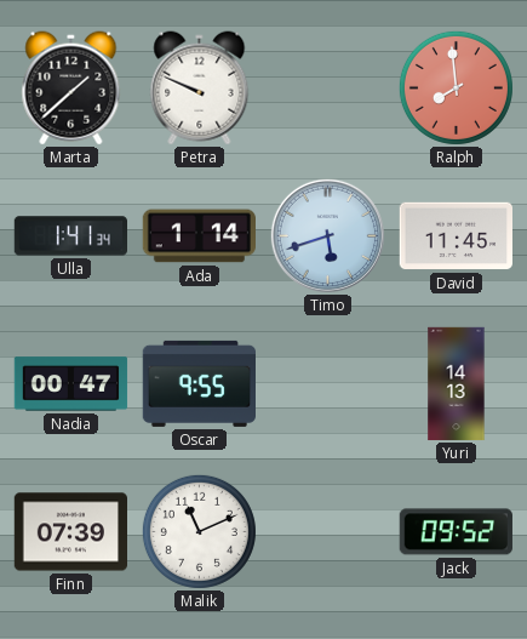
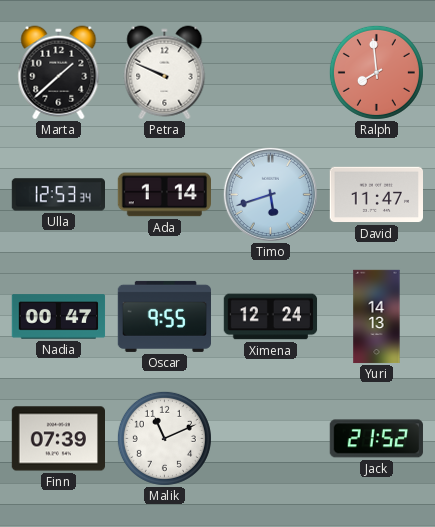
Ulla: 1:41 -> 12:53
David: 11:45 -> 11:47
Ximena: none -> 12:24
Jack: 09:52 -> 21:52
